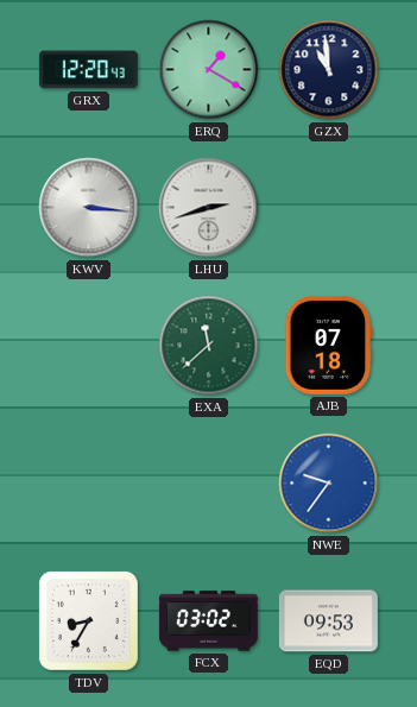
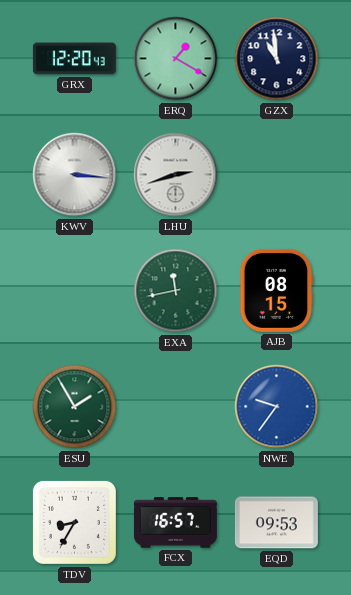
EXA: 11:38 -> 11:43
AJB: 07:18 -> 08:15
ESU: none -> 1:55
FCX: 03:02 -> 16:57
